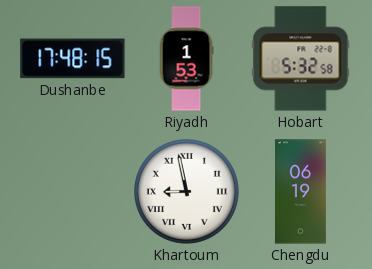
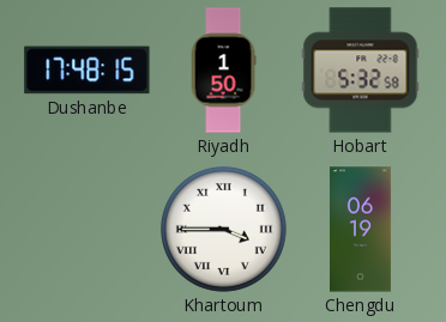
Riyadh: 1:53 -> 1:50
Khartoum: 8:58 -> 3:45
